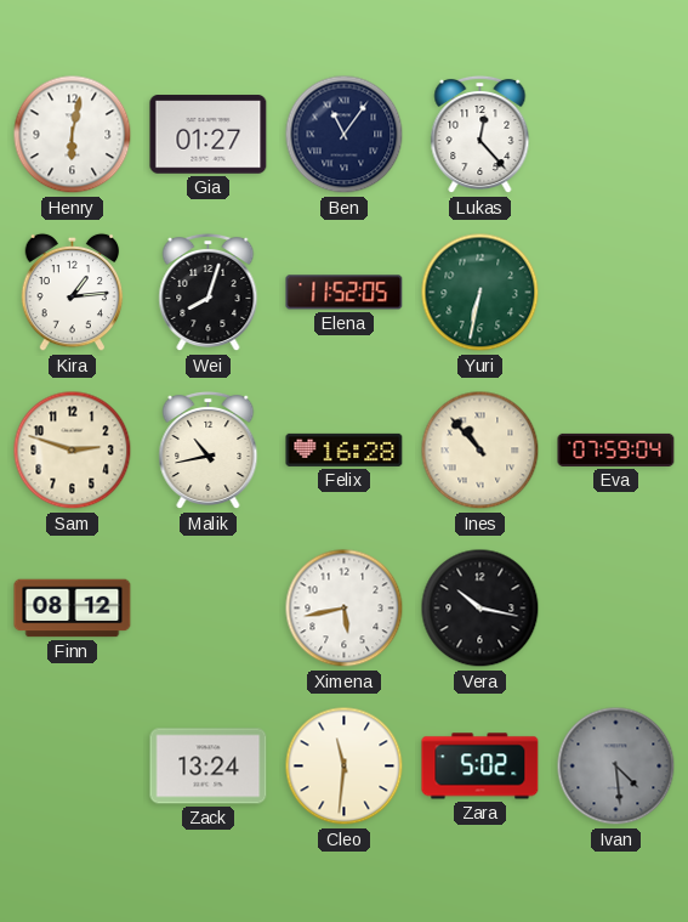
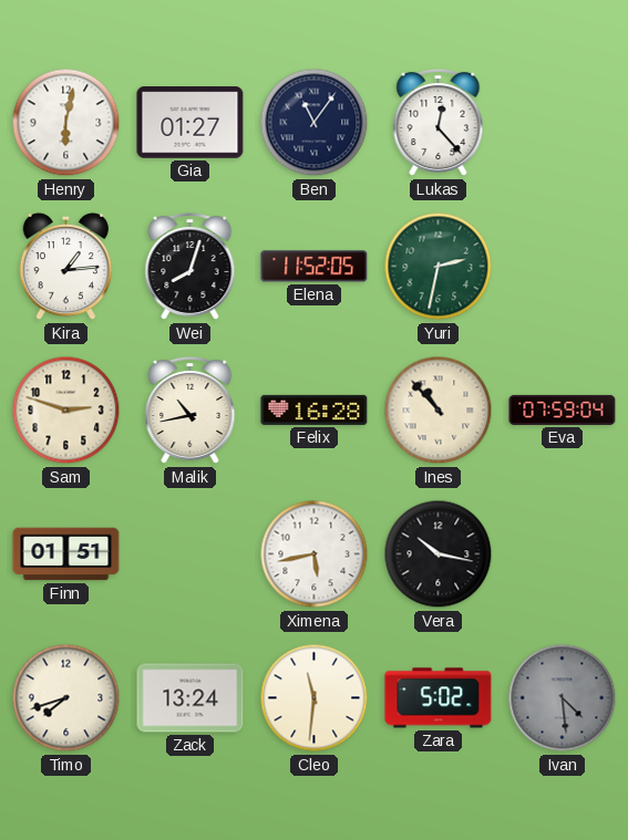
Yuri: 6:32 -> 2:32
Finn: 08:12 -> 01:51
Timo: none -> 7:42
